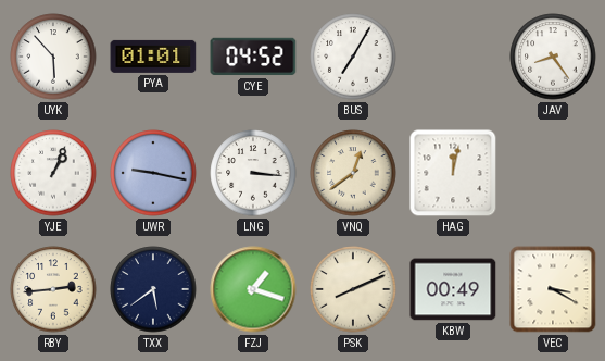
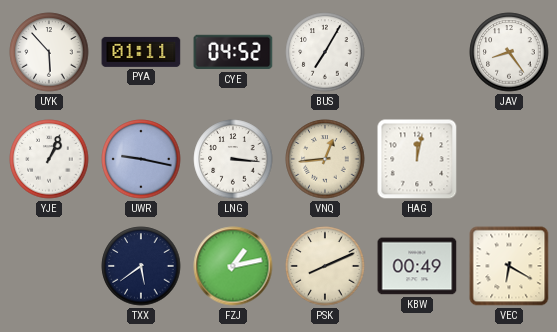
PYA: 01:01 -> 01:11
VNQ: 12:39 -> 12:44
RBY: 2:44 -> none
FZJ: 1:18 -> 1:13
VEC: 3:20 -> 6:20
